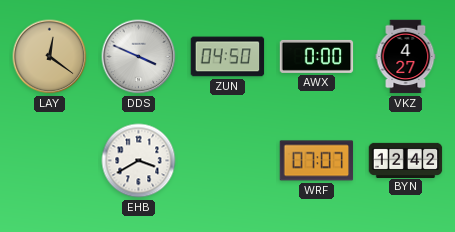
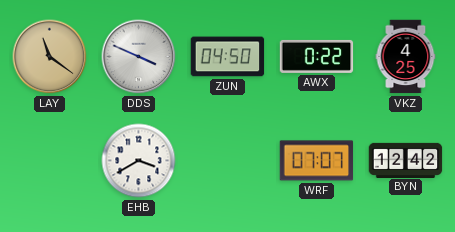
LAY: 12:21 -> 11:21
AWX: 0:00 -> 0:22
VKZ: 4:27 -> 4:25
